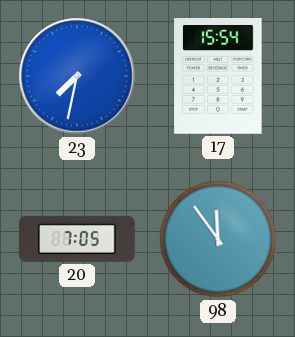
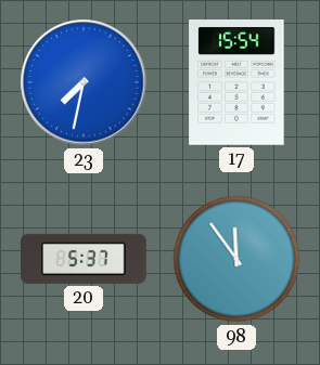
20: 7:05 -> 5:37
